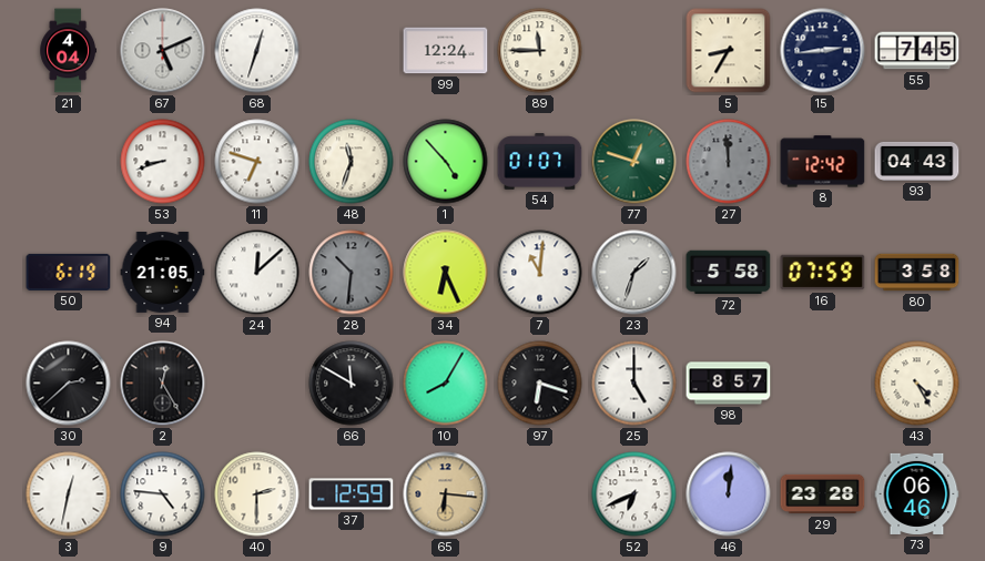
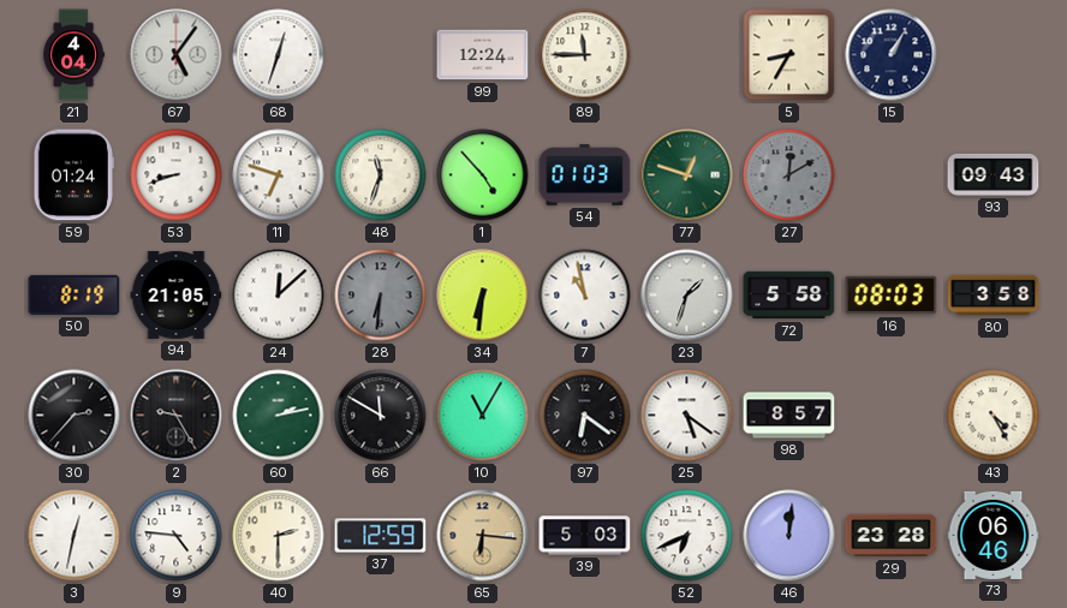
67: 5:11 -> 5:06
15: 2:44 -> 1:05
55: 7:45 -> none
59: none -> 01:24
54: 01:07 -> 01:03
27: 11:59 -> 12:10
8: 12:42 -> none
93: 04:43 -> 09:43
50: 6:19 -> 8:19
28: 10:31 -> 6:31
34: 6:26 -> 6:31
7: 11:01 -> 10:58
16: 07:59 -> 08:03
30: 2:38 -> 2:37
2: 12:25 -> 9:25
60: none -> 2:13
10: 8:05 -> 11:05
97: 6:18 -> 6:21
25: 5:00 -> 5:21
39: none -> 5:03
